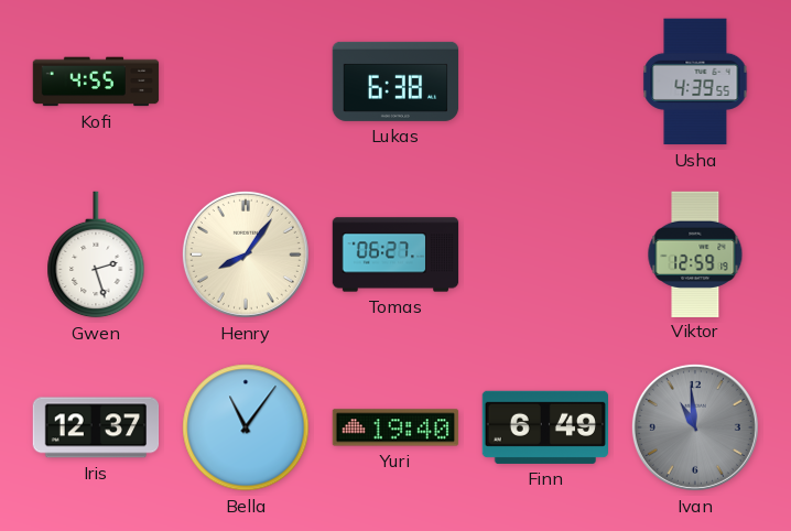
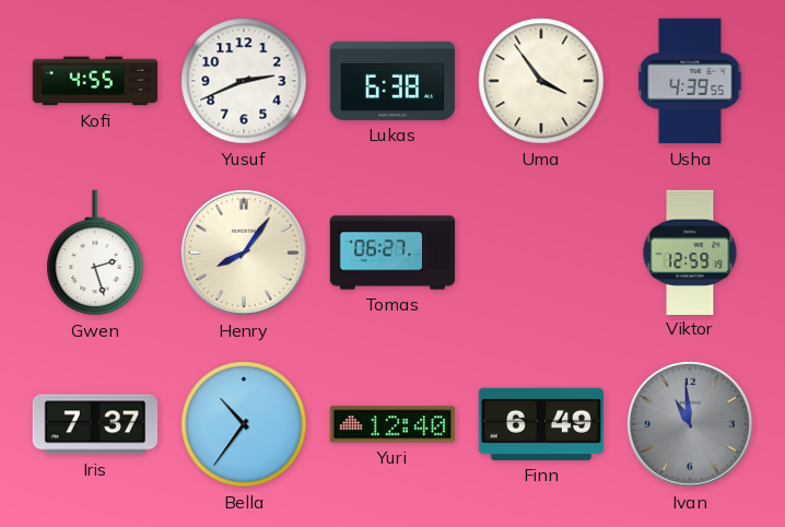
Yusuf: none -> 2:41
Uma: none -> 3:54
Iris: 12:37 -> 7:37
Bella: 11:06 -> 10:36
Yuri: 19:40 -> 12:40
